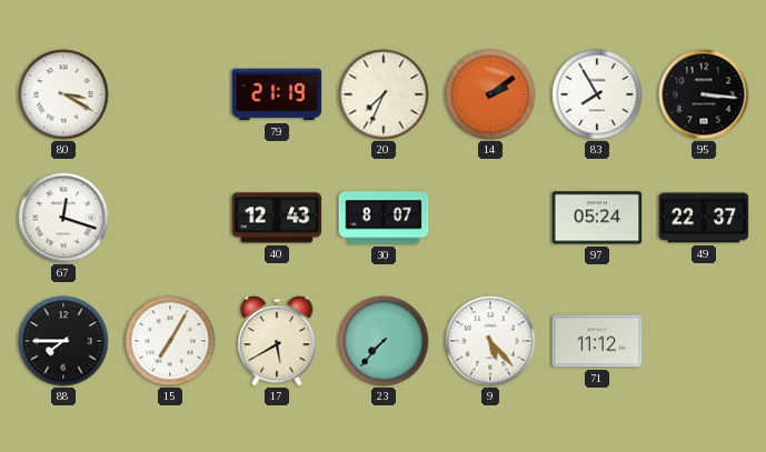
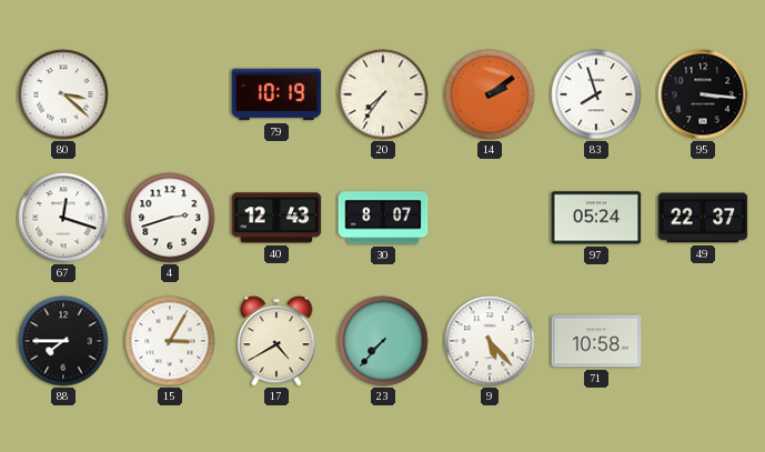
80: 3:20 -> 3:22
79: 21:19 -> 10:19
20: 7:34 -> 7:36
83: 7:55 -> 7:57
4: none -> 2:42
15: 7:05 -> 3:05
17: 5:40 -> 4:40
71: 11:12 -> 10:58
